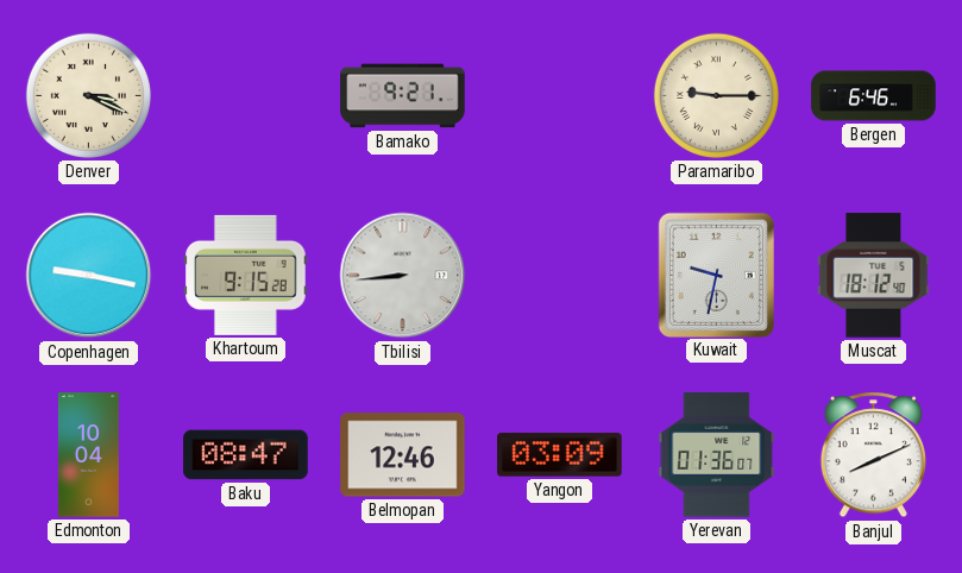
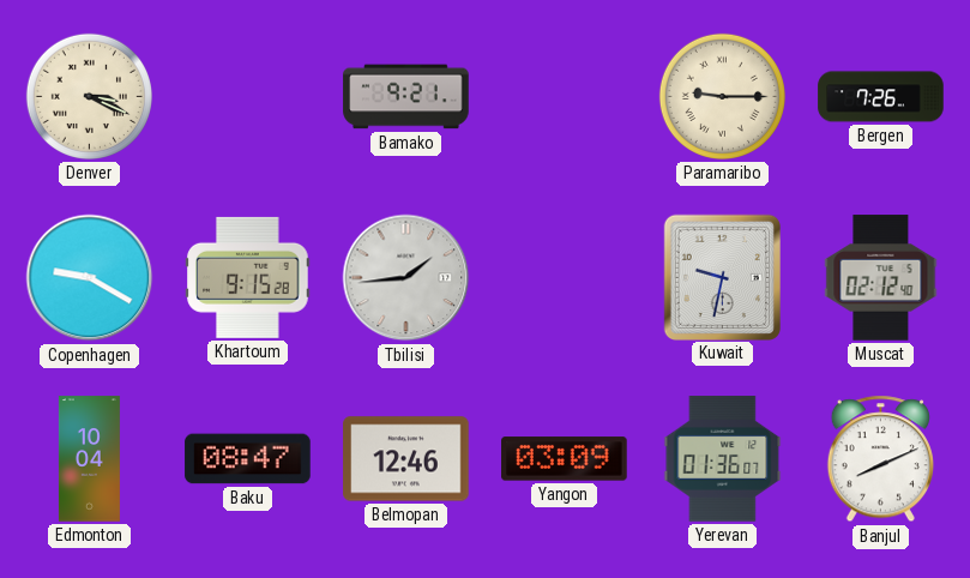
Bergen: 6:46 -> 7:26
Copenhagen: 9:17 -> 9:20
Tbilisi: 8:44 -> 1:44
Muscat: 18:12 -> 02:12
